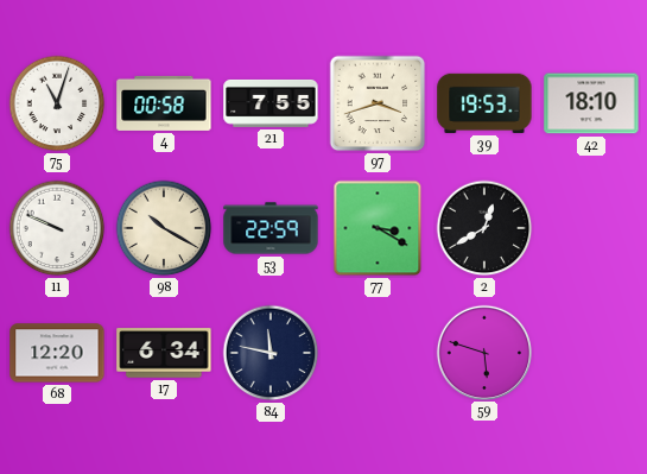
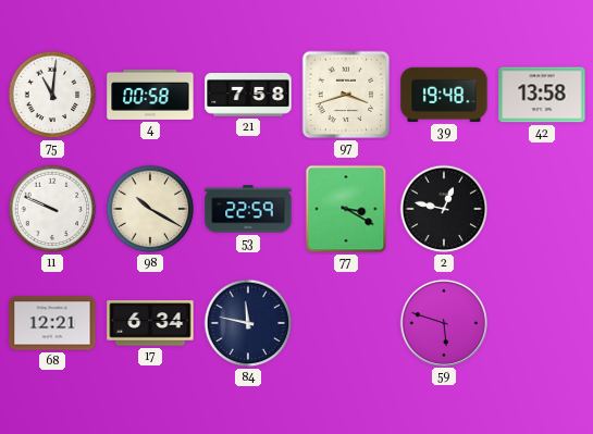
75: 11:03 -> 11:01
21: 7:55 -> 7:58
39: 19:53 -> 19:48
42: 18:10 -> 13:58
2: 12:40 -> 12:47
68: 12:20 -> 12:21
